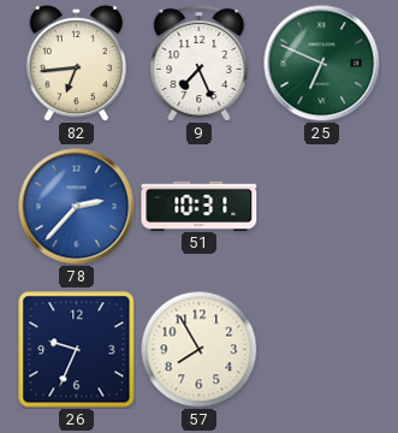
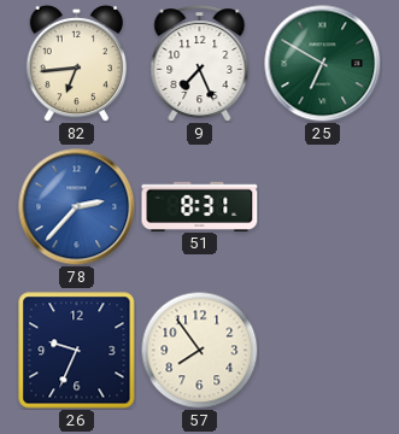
25: 6:49 -> 6:50
51: 10:31 -> 8:31
57: 7:55 -> 7:54
